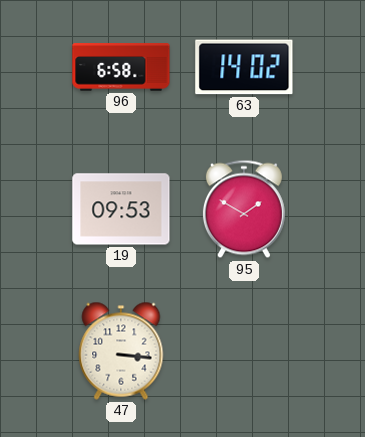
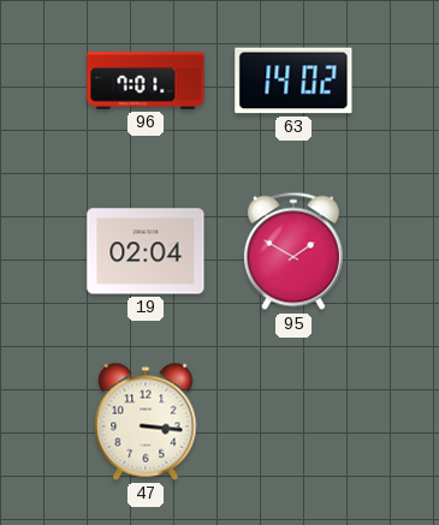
96: 6:58 -> 7:01
19: 09:53 -> 02:04
